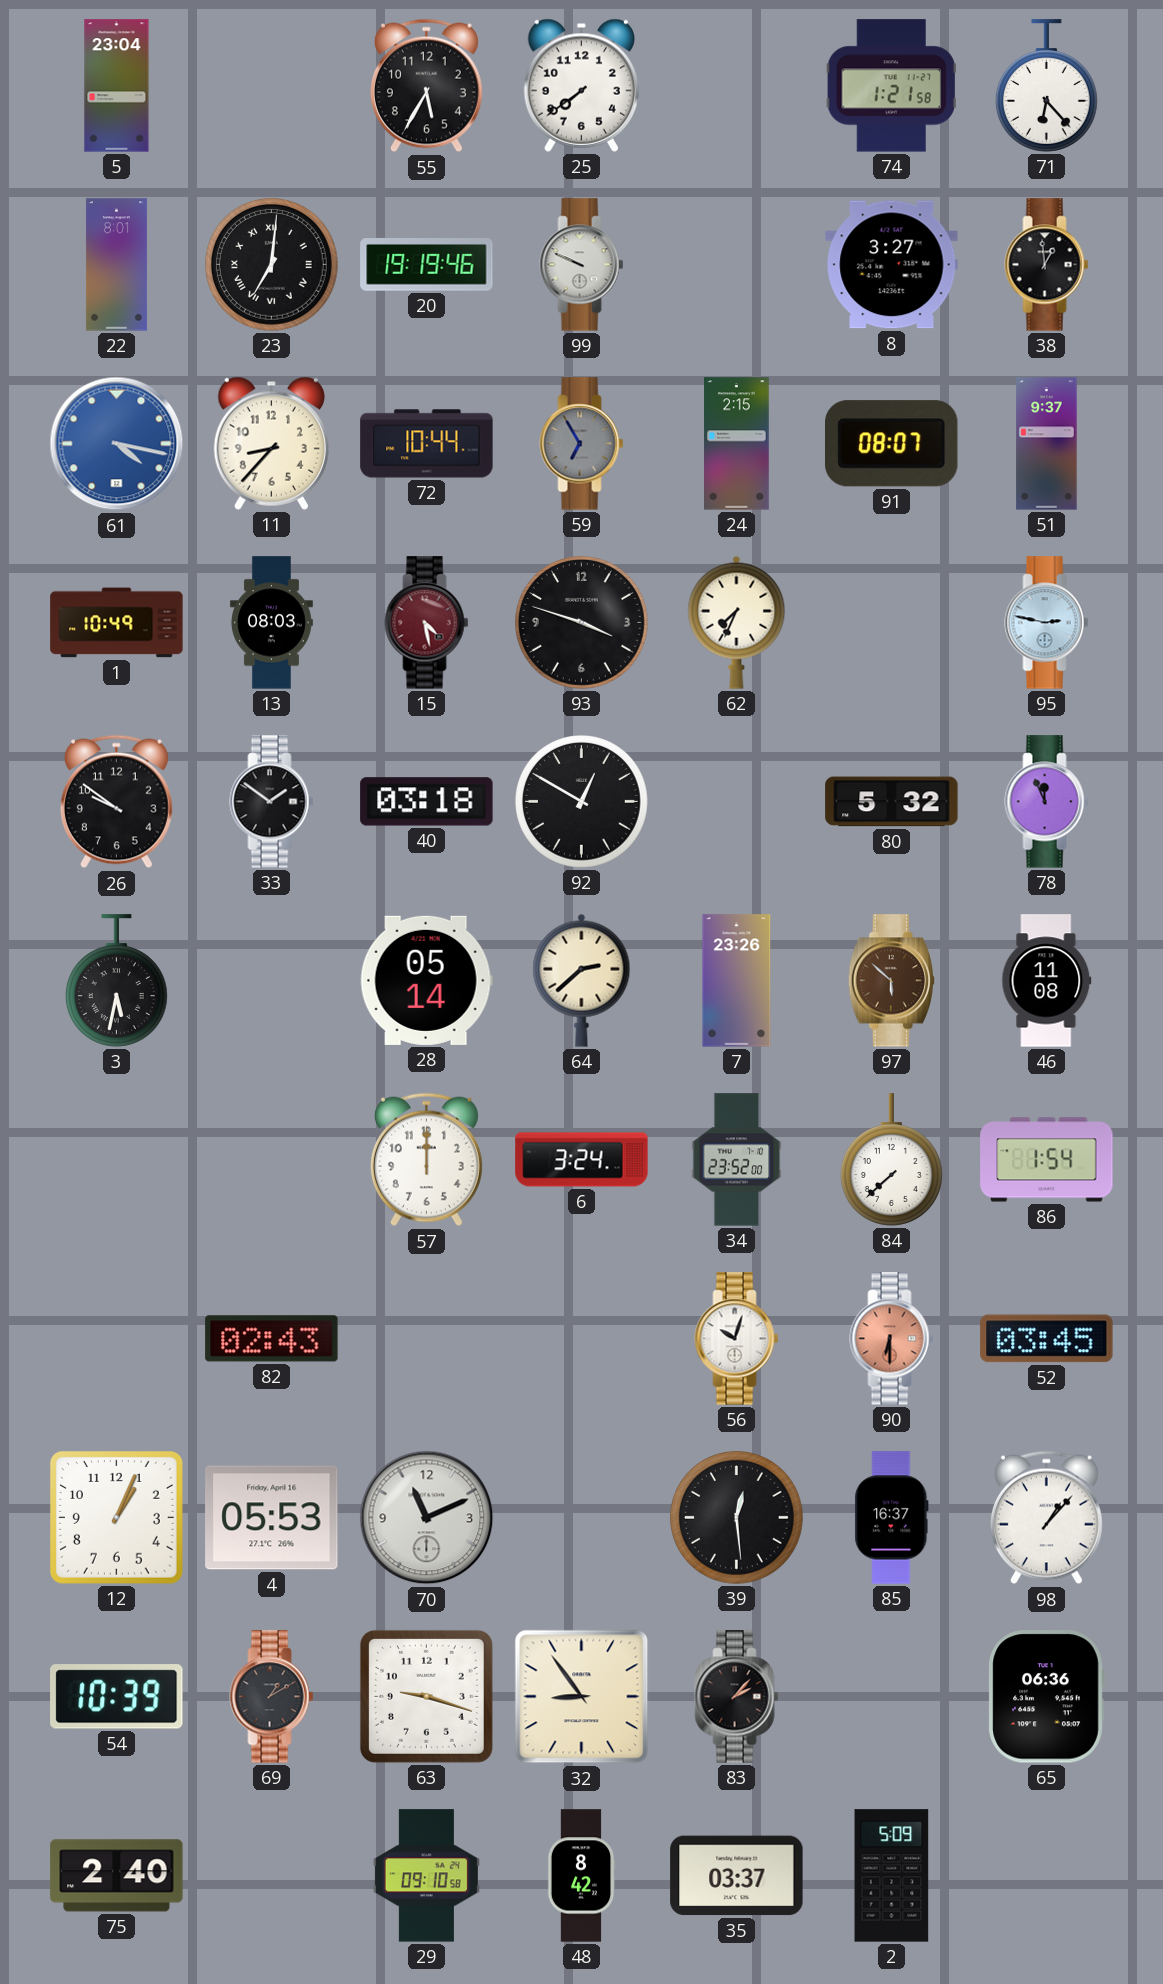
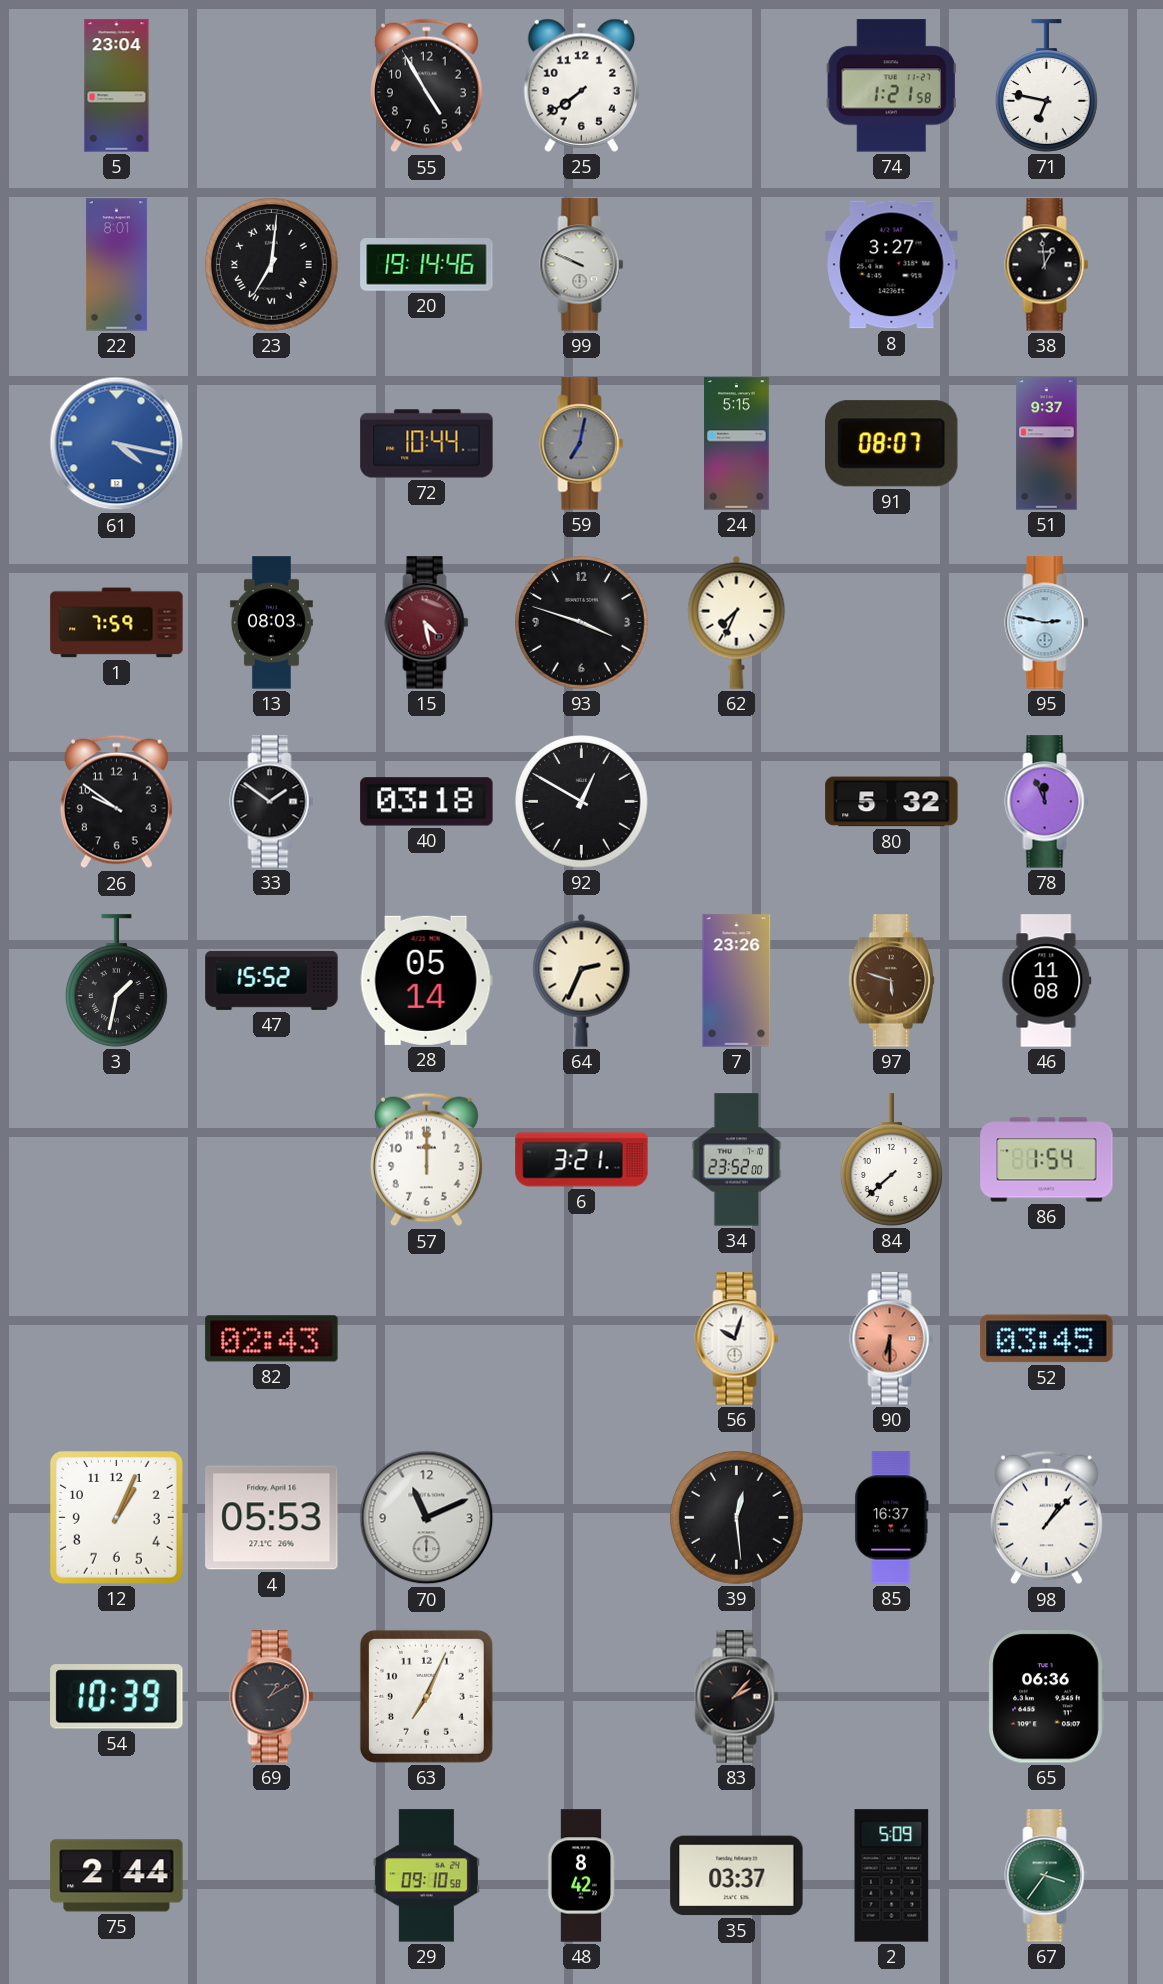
55: 5:35 -> 4:55
71: 6:23 -> 6:47
20: 19:19 -> 19:14
11: 8:37 -> none
59: 6:55 -> 7:02
24: 2:15 -> 5:15
1: 10:49 -> 7:59
3: 5:32 -> 1:32
47: none -> 15:52
64: 2:38 -> 2:34
97: 5:52 -> 5:48
6: 3:24 -> 3:21
63: 9:18 -> 7:04
32: 8:54 -> none
75: 2:40 -> 2:44
67: none -> 3:36
